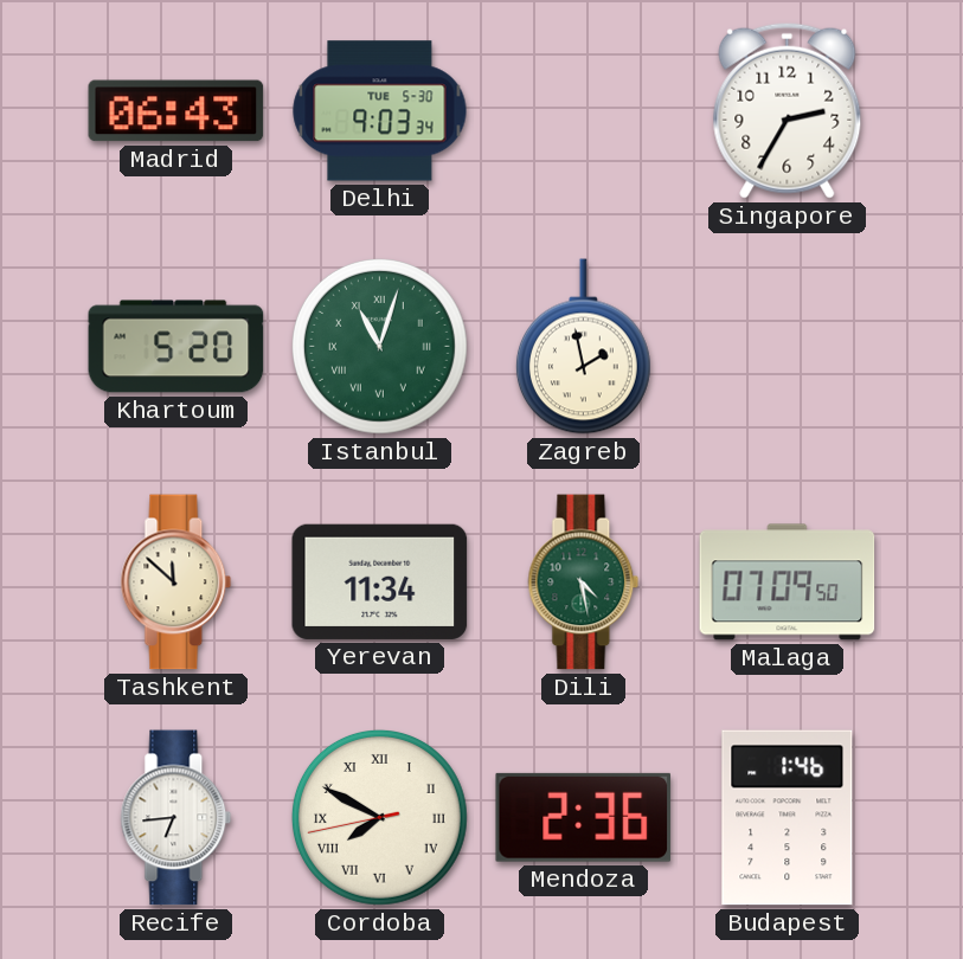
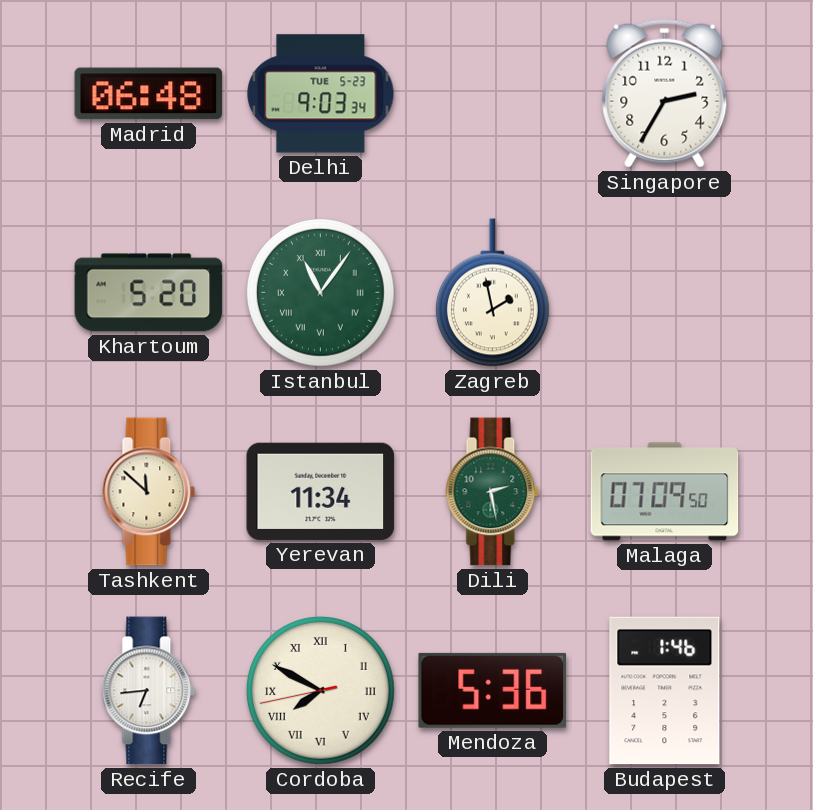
Madrid: 06:43 -> 06:48
Delhi date: TUE 5-30 -> TUE 5-23
Istanbul: 11:03 -> 11:06
Dili: 4:28 -> 2:28
Mendoza: 2:36 -> 5:36
